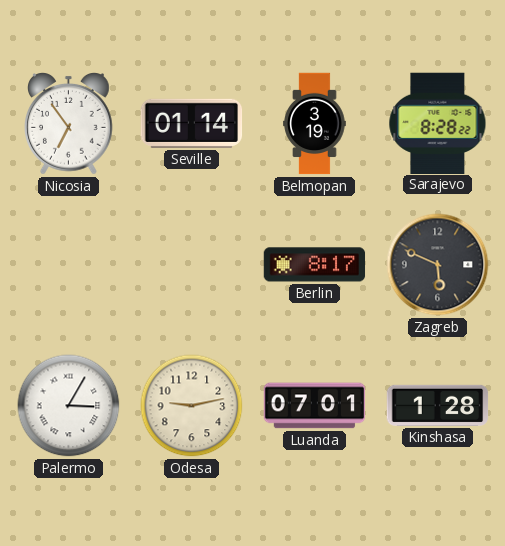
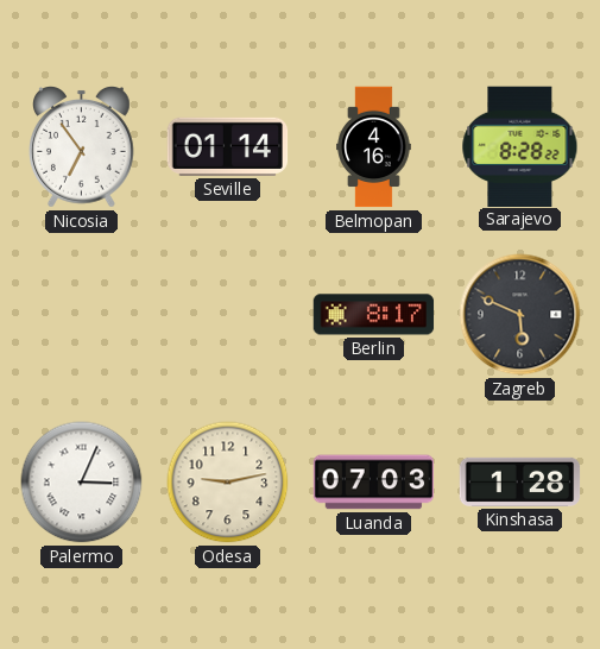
Belmopan: 3:19 -> 4:16
Palermo: 3:05 -> 3:04
Luanda: 07:01 -> 07:03
